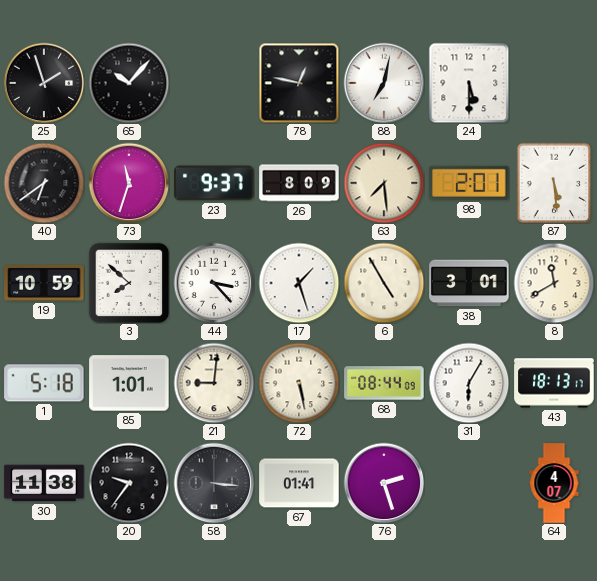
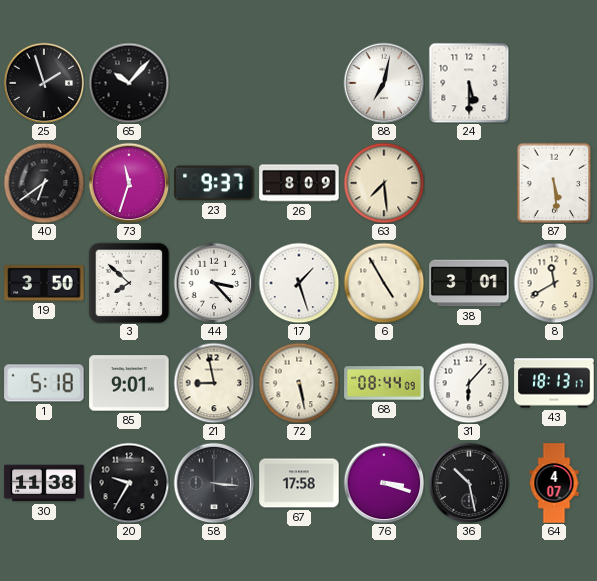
78: 12:47 -> none
98: 2:01 -> none
19: 10:59 -> 3:50
85: 1:01 -> 9:01
21: 9:01 -> 8:58
31: 6:05 -> 6:07
20: 9:36 -> 9:35
67: 01:41 -> 17:58
76: 2:27 -> 3:18
36: none -> 10:28
